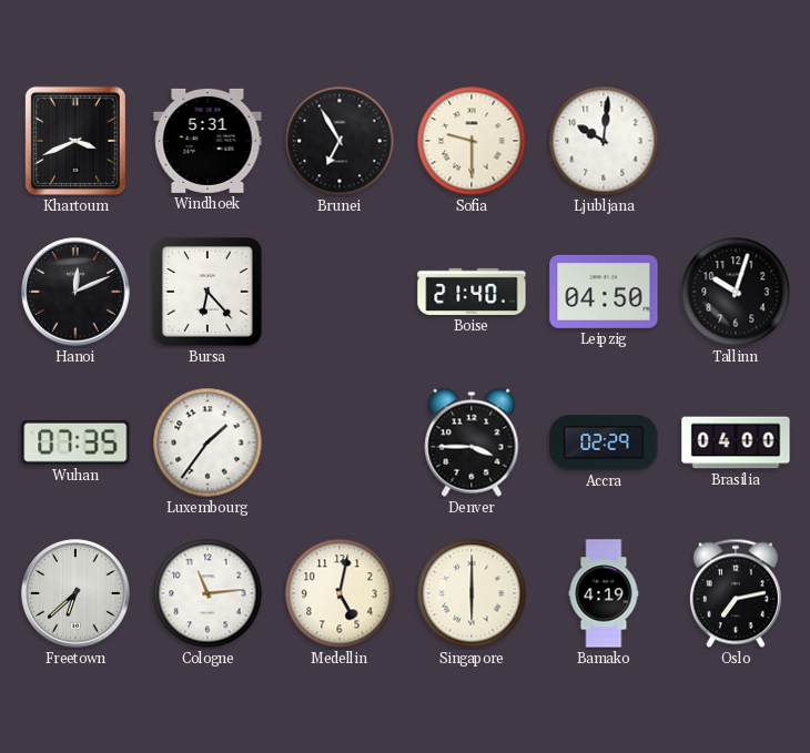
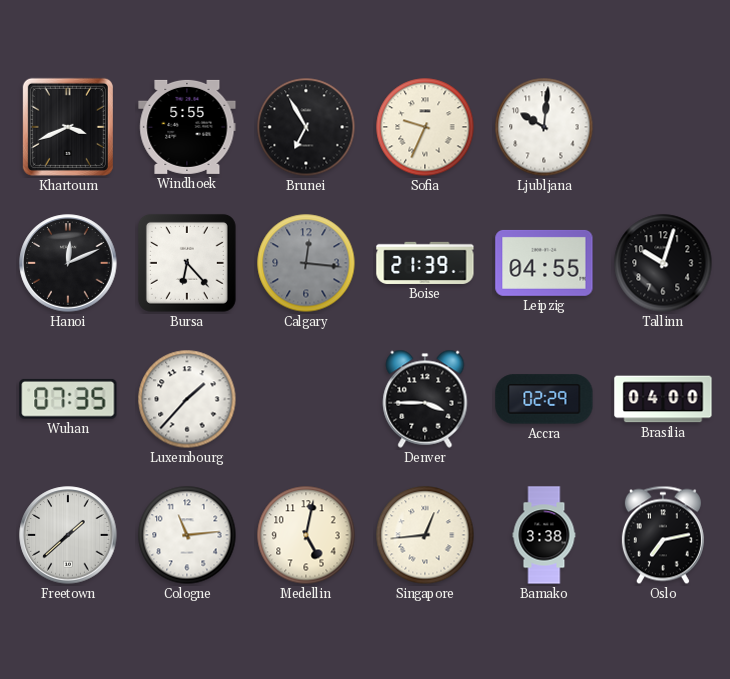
Windhoek: 5:31 -> 5:55
Sofia: 9:30 -> 9:34
Calgary: none -> 12:16
Boise: 21:40 -> 21:39
Leipzig: 04:50 -> 04:55
Luxembourg: 1:36 -> 1:37
Freetown: 6:38 -> 1:38
Singapore: 6:00 -> 12:44
Bamako: 4:19 -> 3:38
